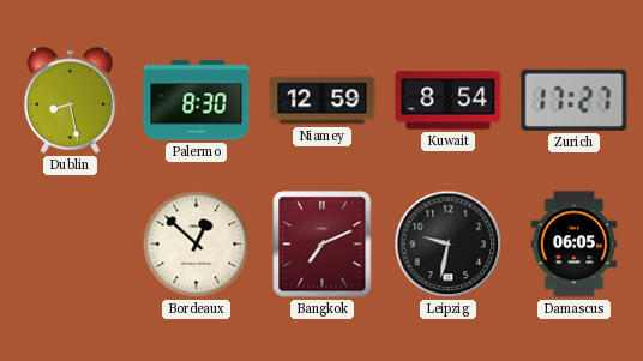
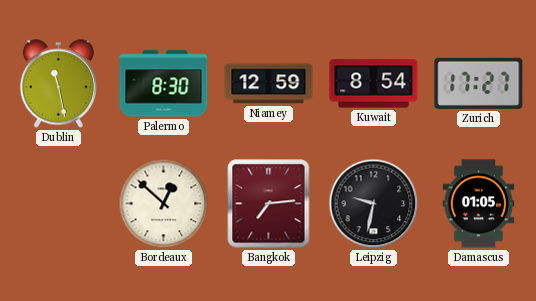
Dublin: 8:28 -> 11:28
Bangkok: 7:11 -> 7:14
Damascus: 06:05 -> 01:05
